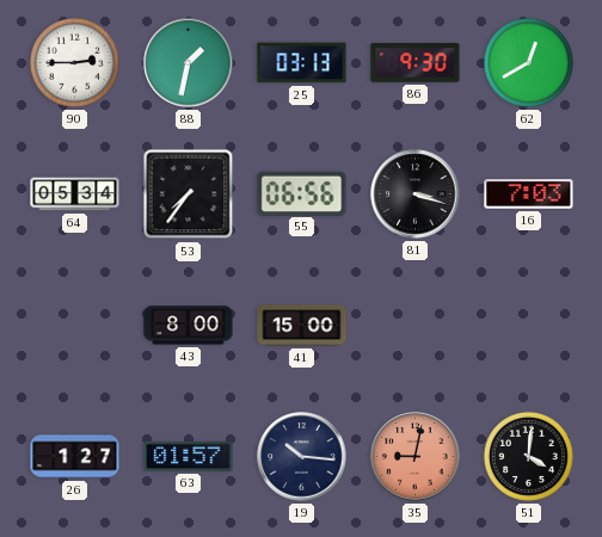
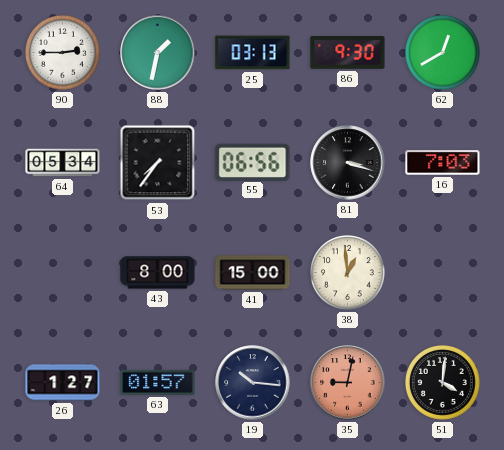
38: none -> 12:59
